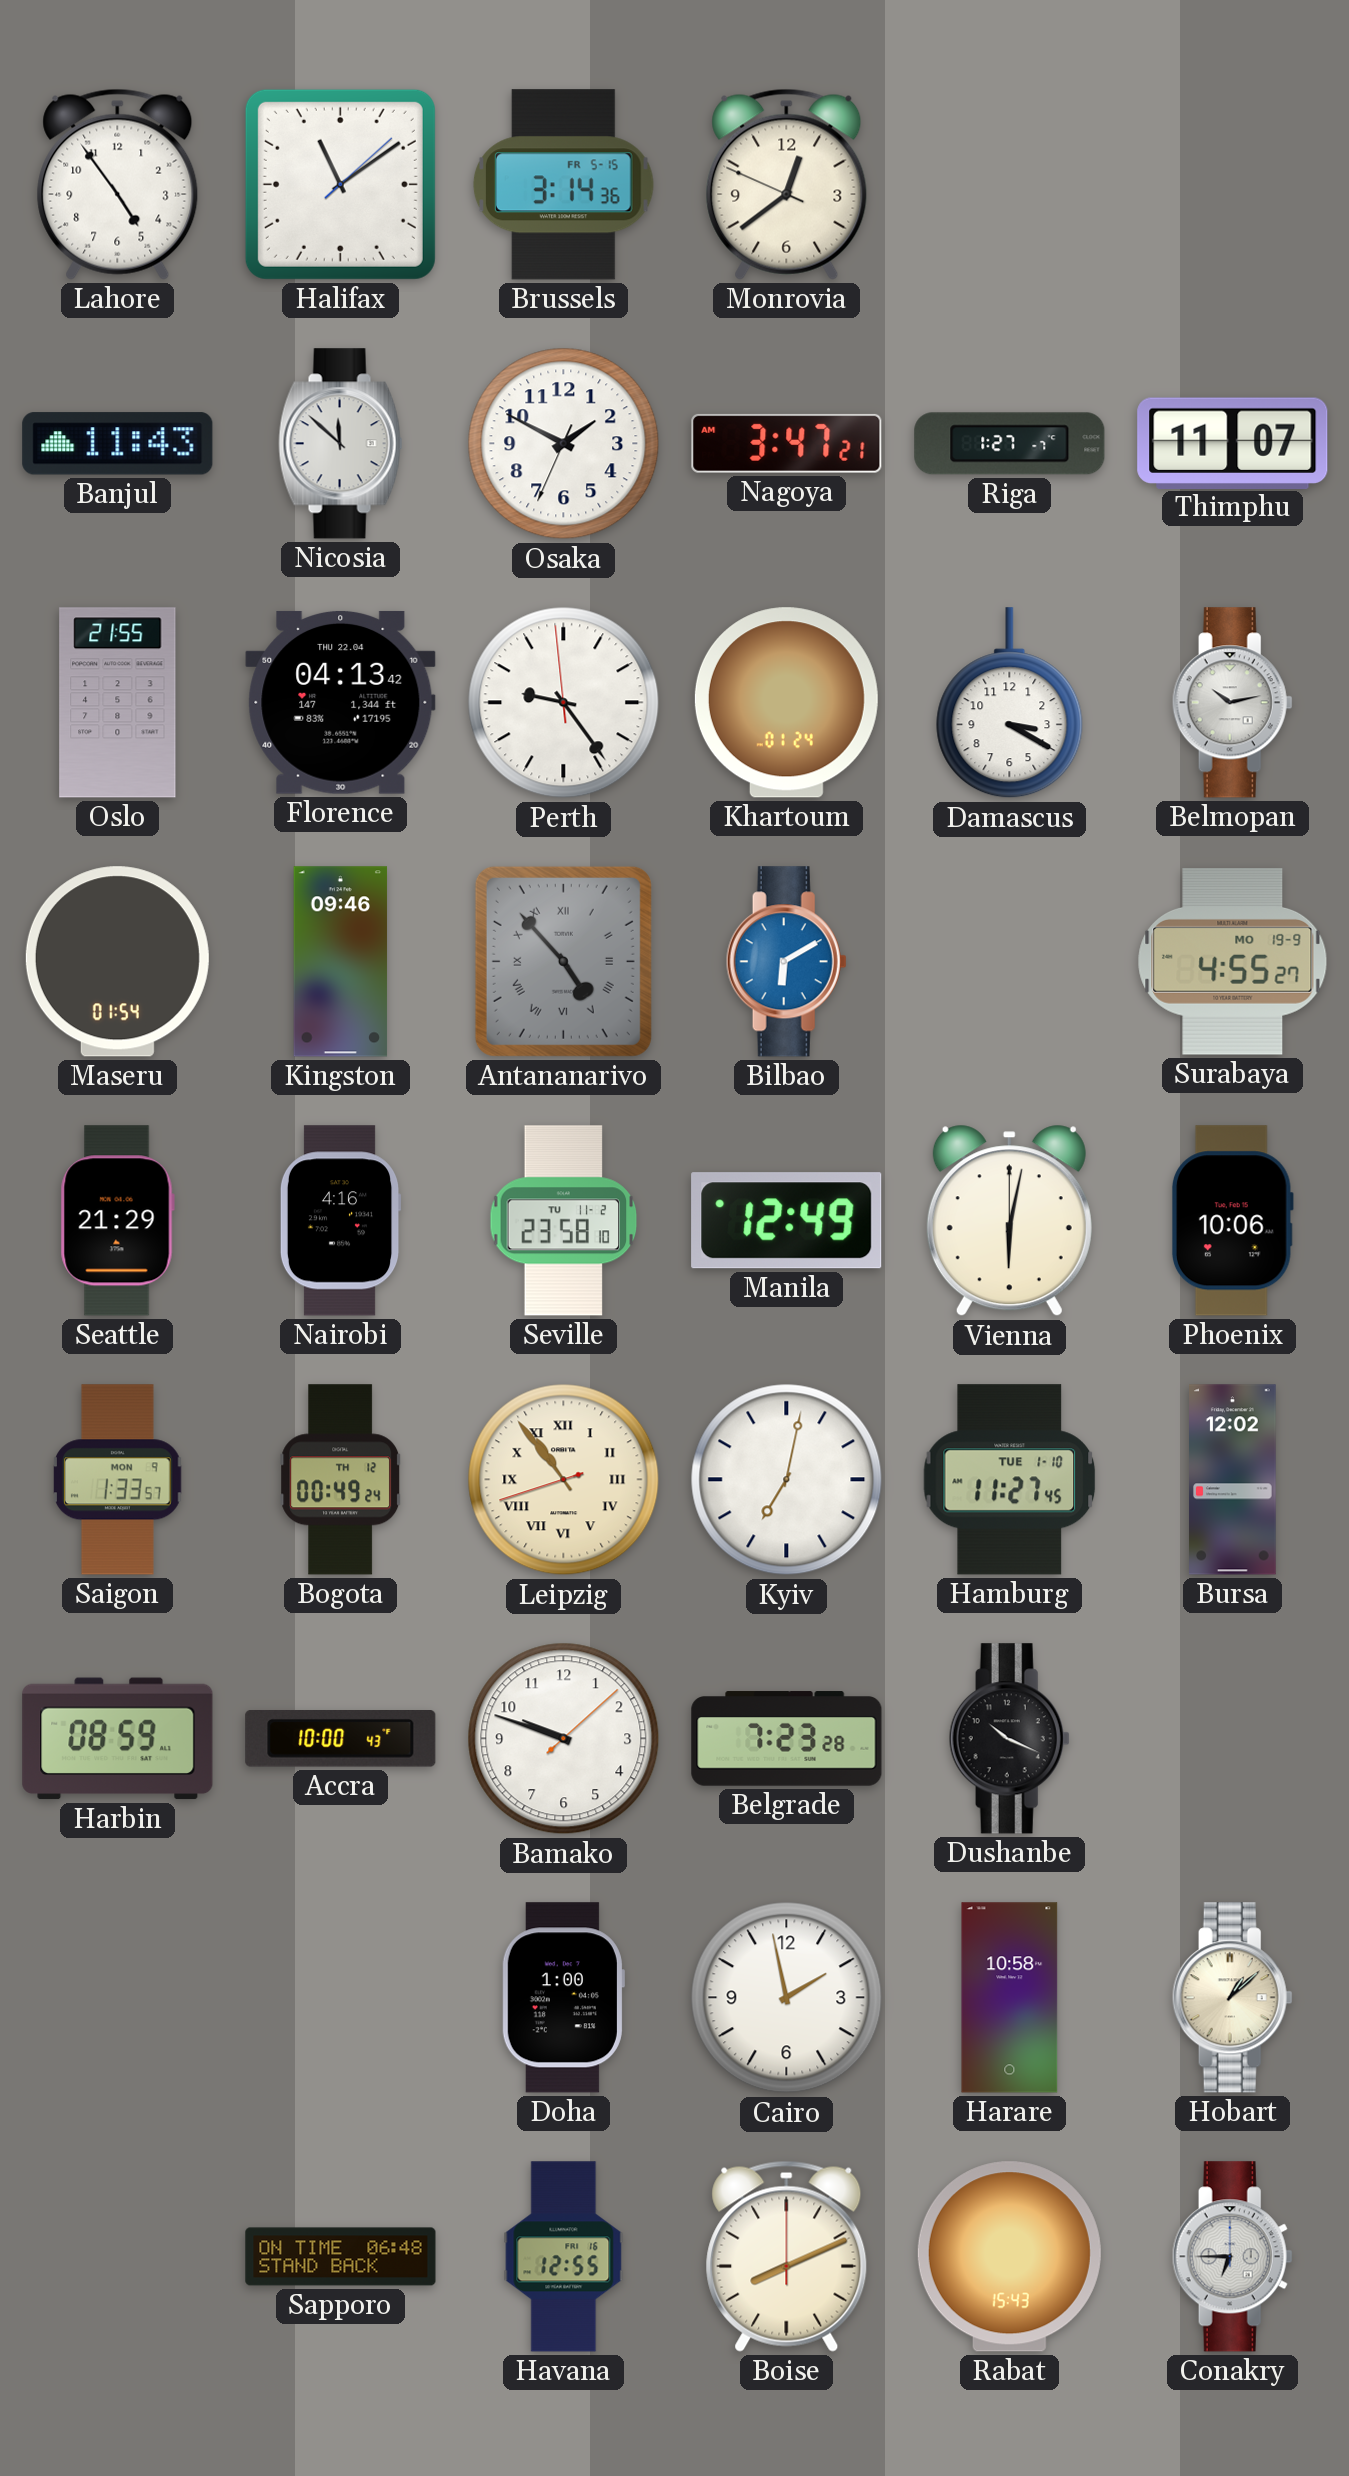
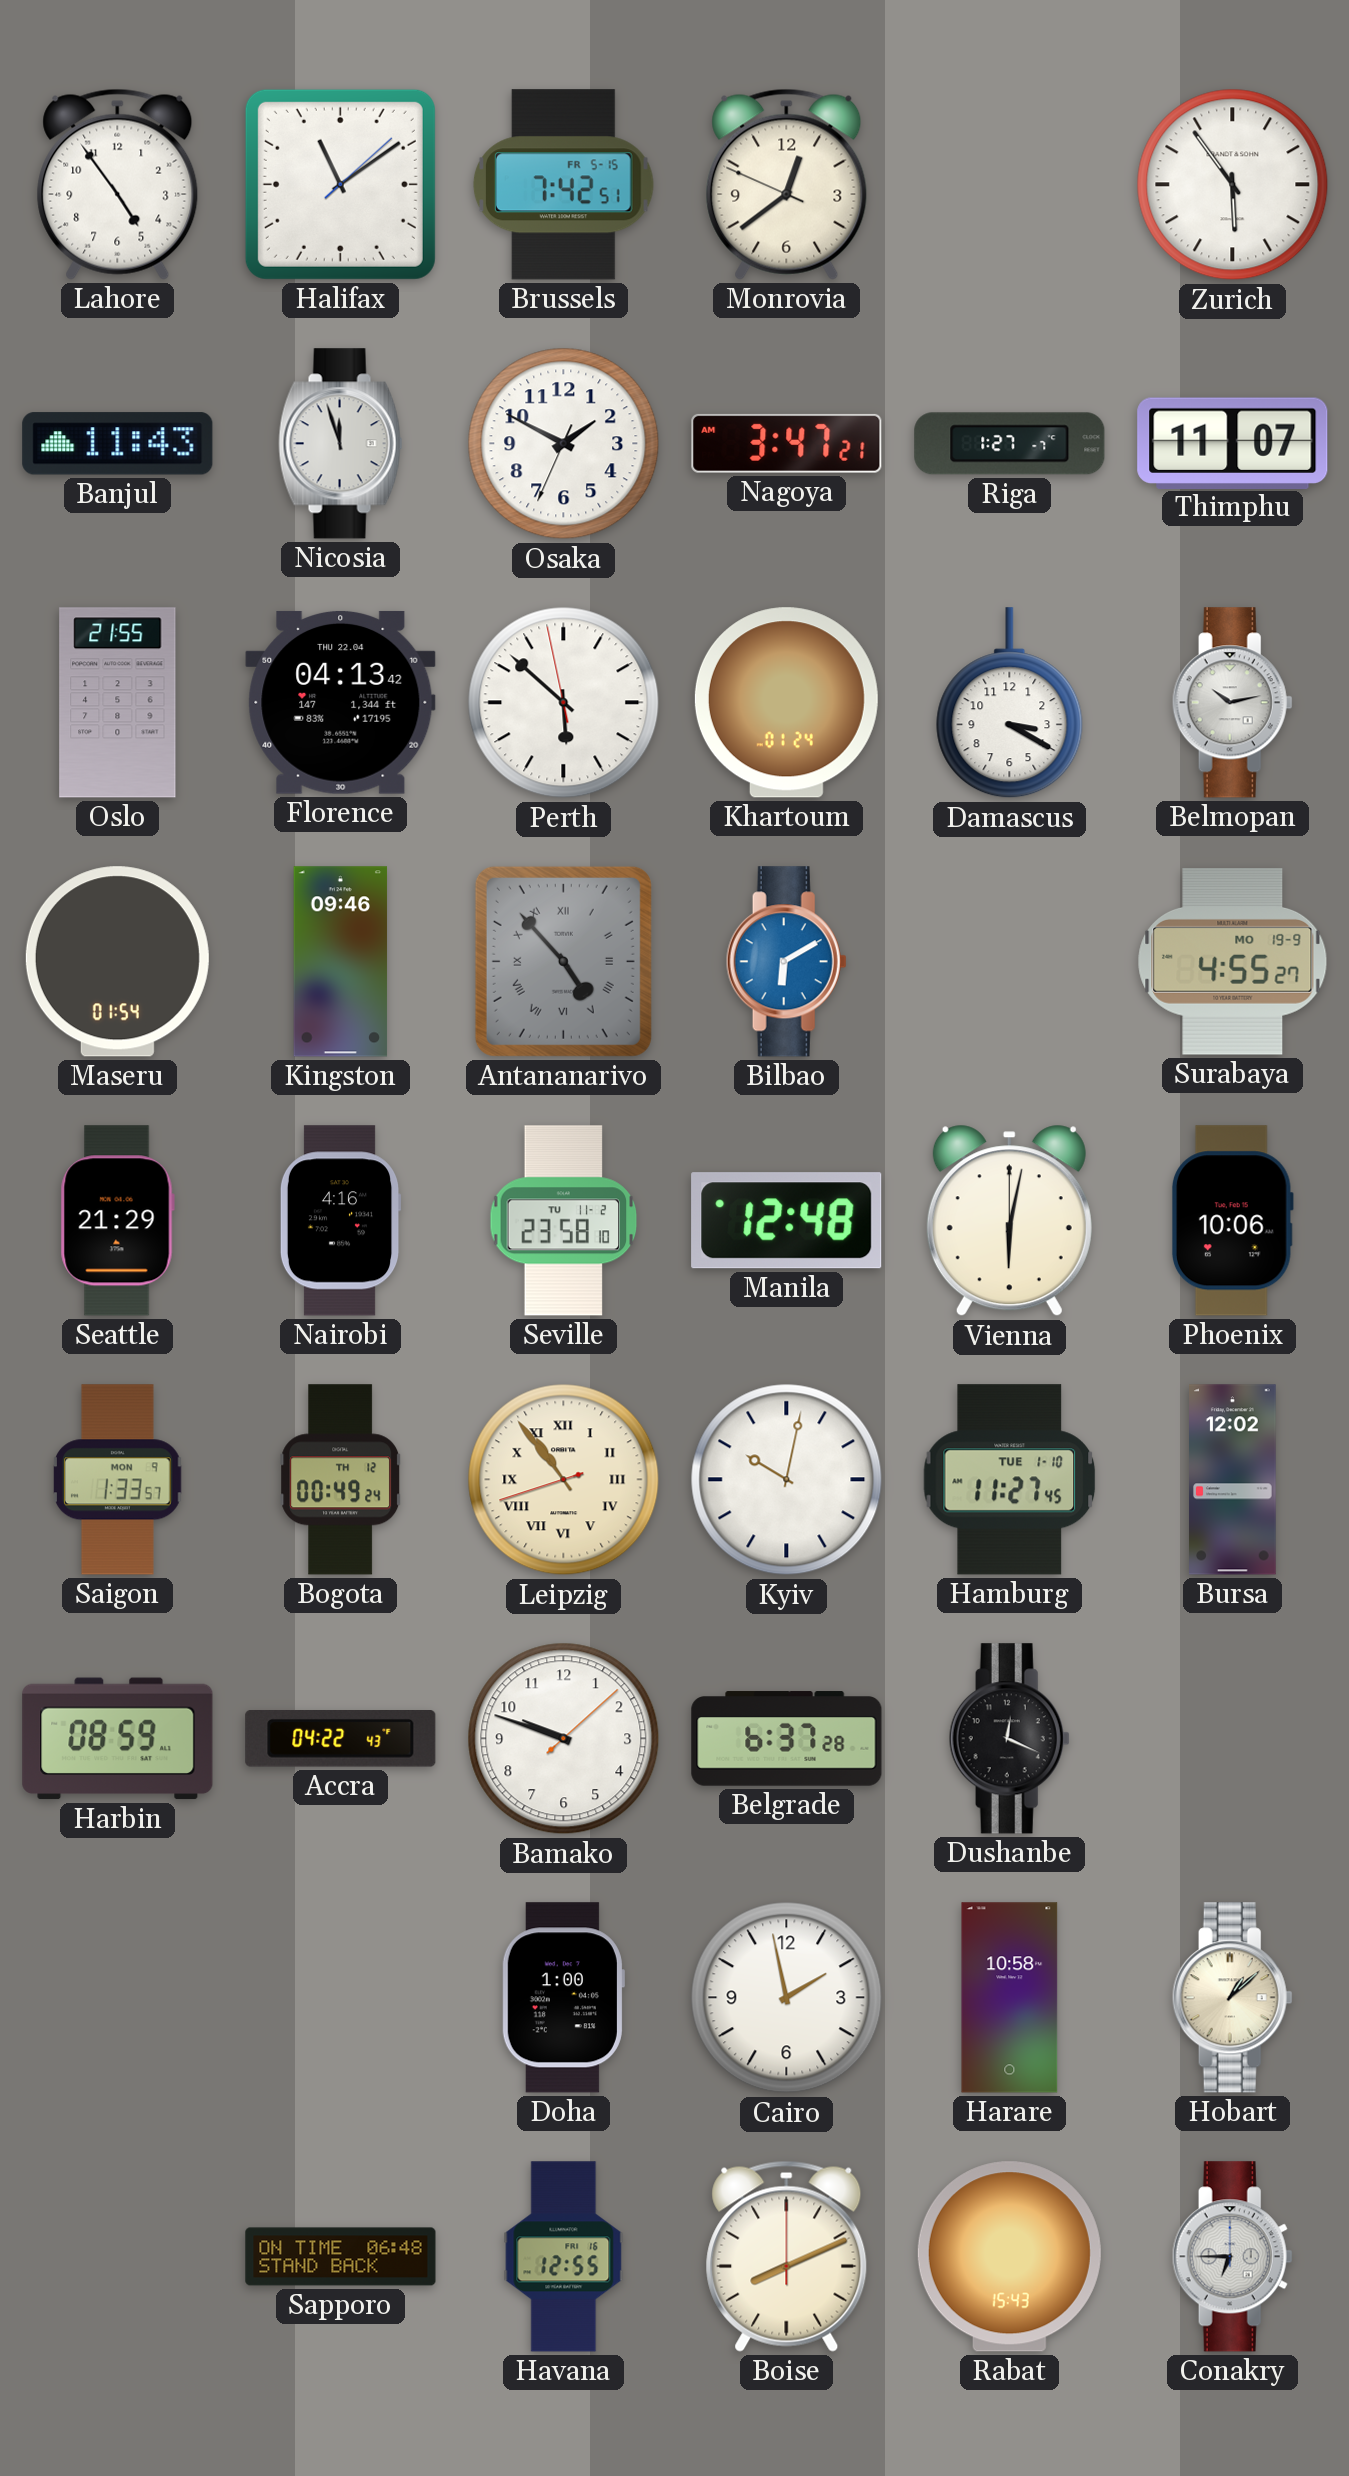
Brussels: 3:14 -> 7:42
Zurich: none -> 5:54
Nicosia: 11:52 -> 11:57
Perth: 9:23 -> 5:51
Manila: 12:49 -> 12:48
Kyiv: 7:02 -> 10:02
Accra: 10:00 -> 04:22
Belgrade: 7:23 -> 6:37
Dushanbe: 10:19 -> 12:19
